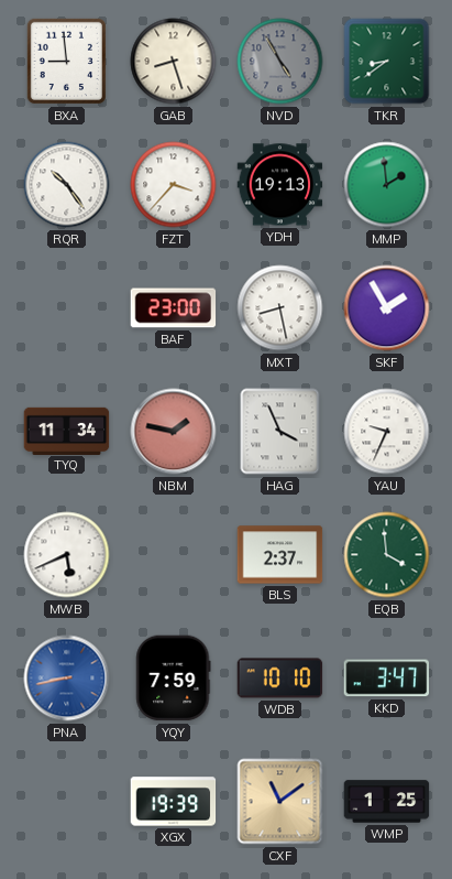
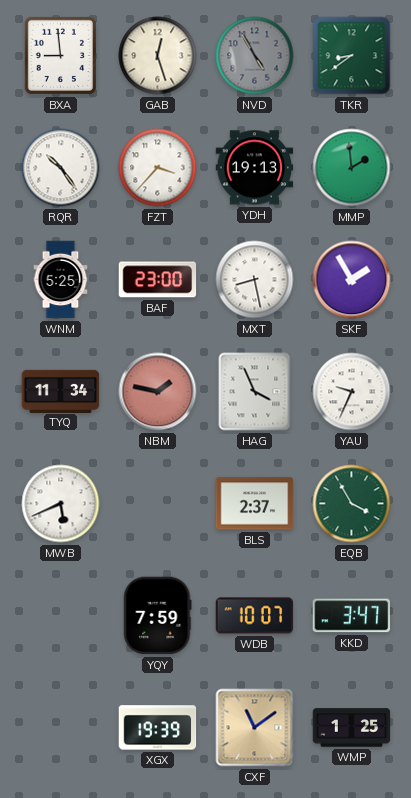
GAB: 8:27 -> 12:27
WNM: none -> 5:25
EQB: 3:59 -> 3:55
PNA: 8:43 -> none
WDB: 10:10 -> 10:07
